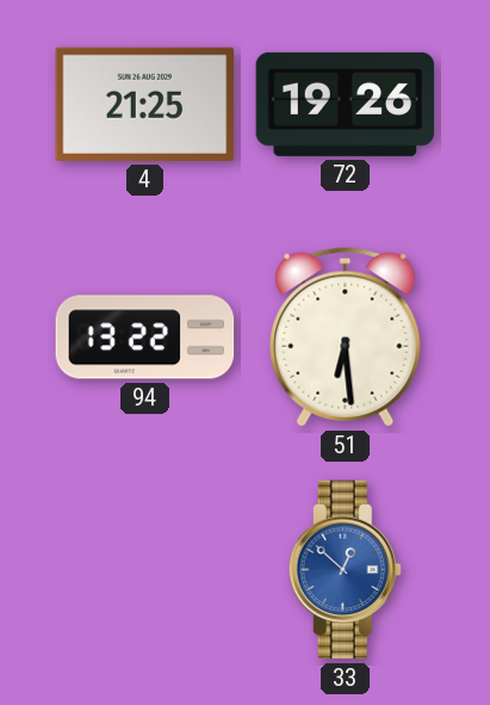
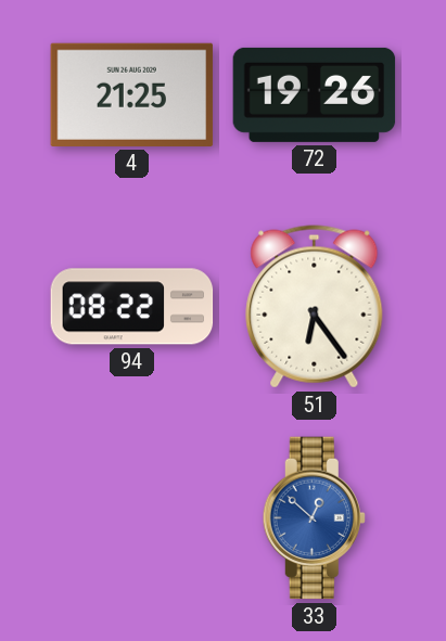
94: 13:22 -> 08:22
51: 6:29 -> 6:24
